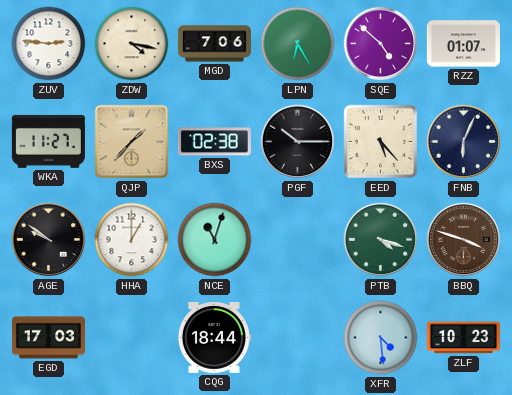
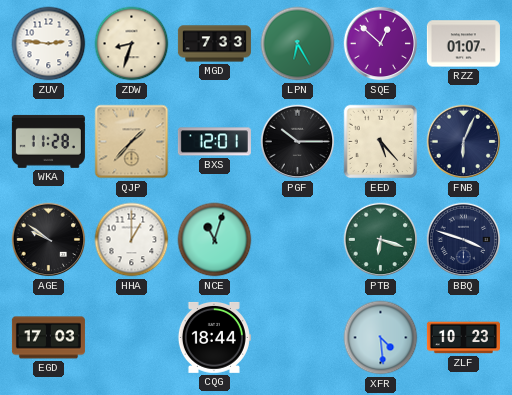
ZDW: 4:17 -> 8:33
MGD: 7:06 -> 7:33
SQE: 4:52 -> 12:52
WKA: 11:27 -> 11:28
BXS: 02:38 -> 12:01
PTB: 4:18 -> 6:18
BBQ dial: brown -> navy
